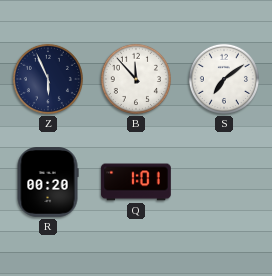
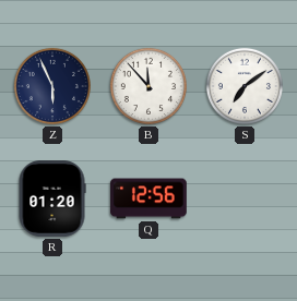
R: 00:20 -> 01:20
Q: 1:01 -> 12:56
